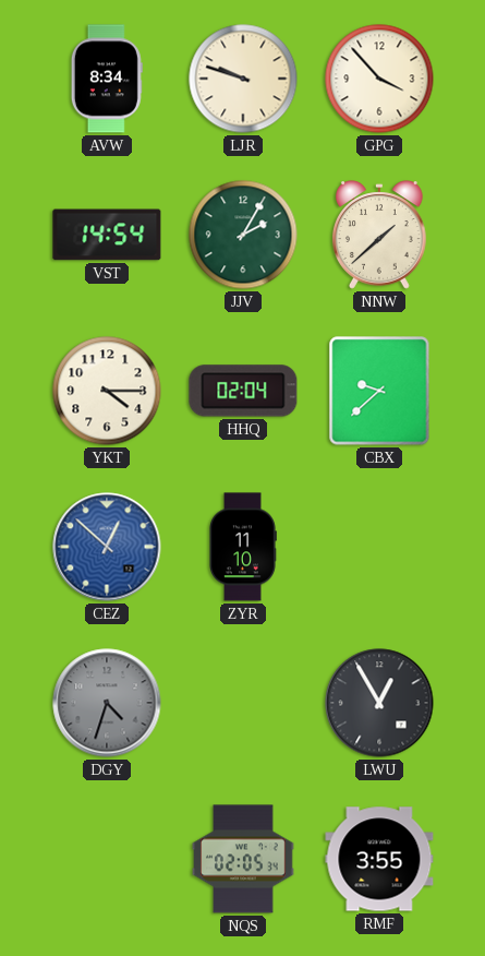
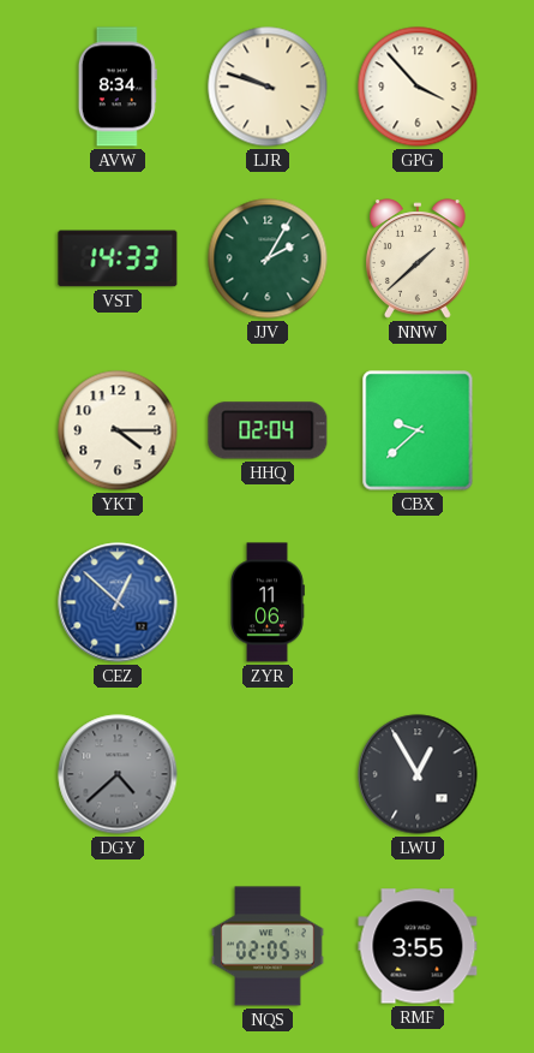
VST: 14:54 -> 14:33
ZYR: 11:10 -> 11:06
DGY: 4:33 -> 4:38
